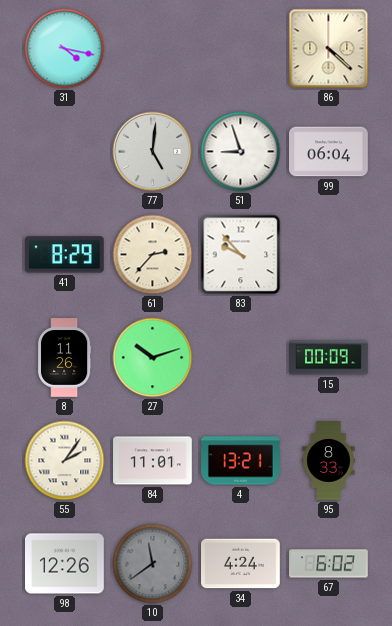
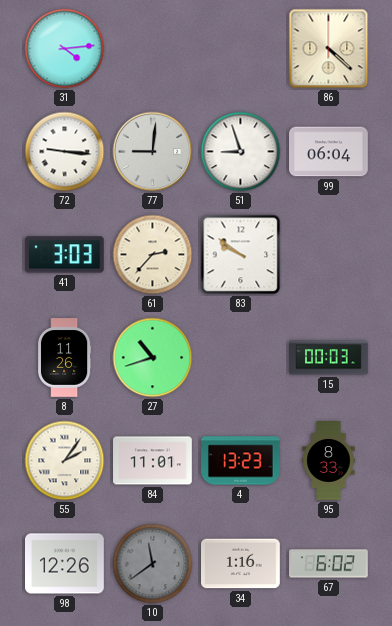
31: 4:17 -> 4:14
72: none -> 9:16
77: 5:01 -> 9:01
41: 8:29 -> 3:03
83: 9:53 -> 9:51
27: 10:12 -> 10:42
15: 00:09 -> 00:03
4: 13:21 -> 13:23
34: 4:24 -> 1:16
